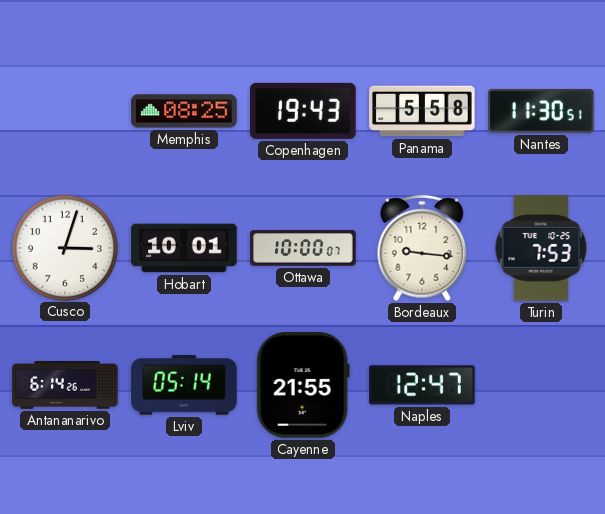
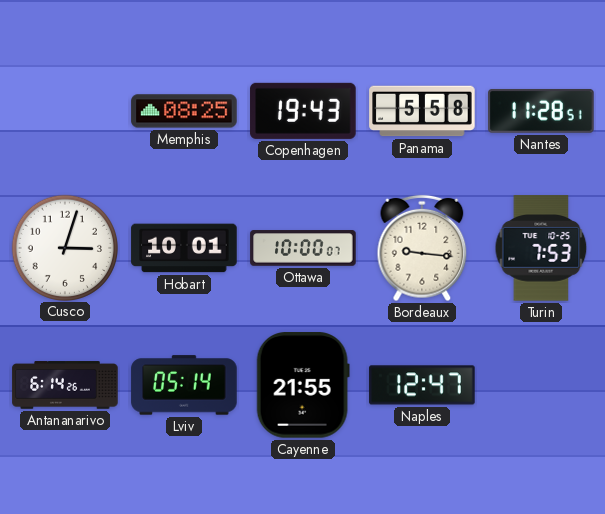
Nantes: 11:30 -> 11:28
